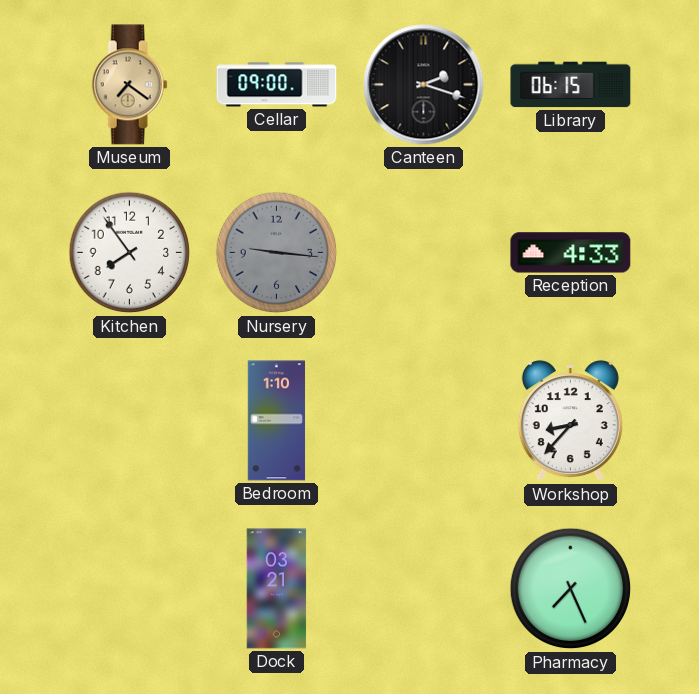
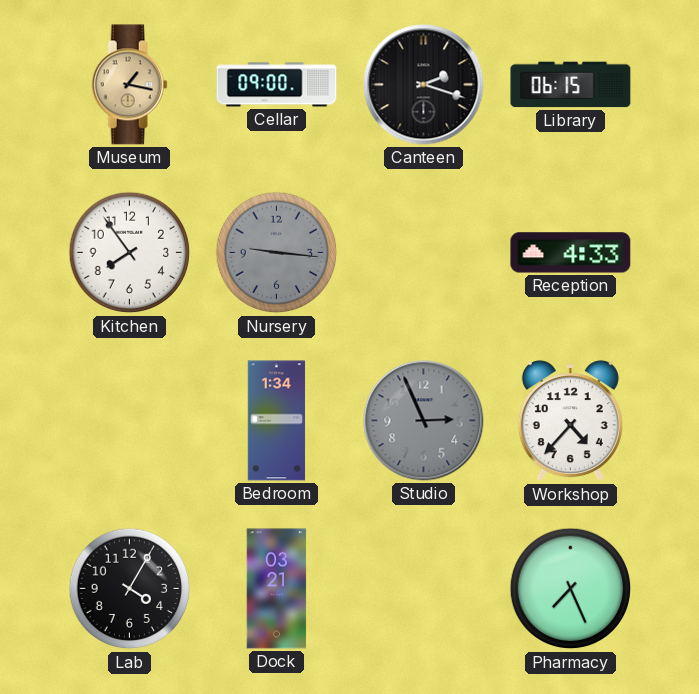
Museum: 7:21 -> 1:17
Bedroom: 1:10 -> 1:34
Studio: none -> 2:56
Workshop: 8:37 -> 4:37
Lab: none -> 4:05
